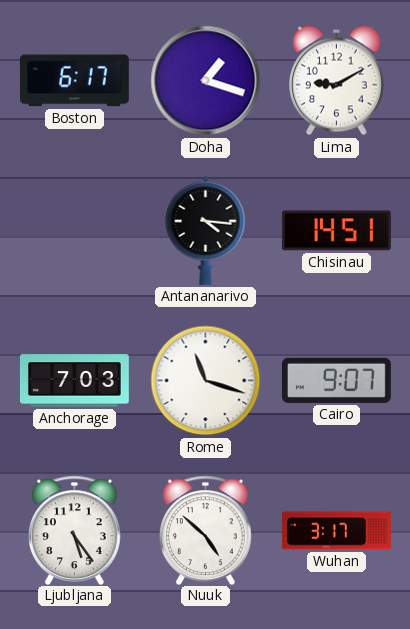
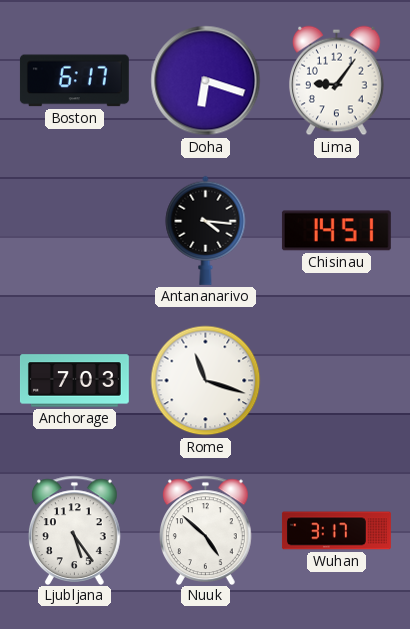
Doha: 1:18 -> 6:18
Lima: 9:10 -> 9:06
Cairo: 9:07 -> none
